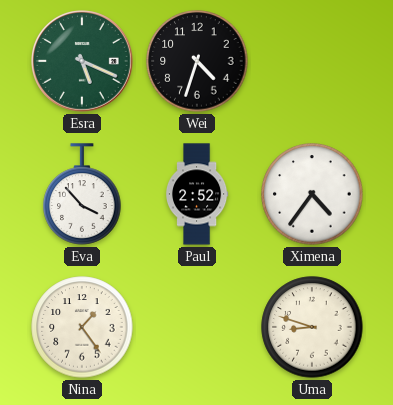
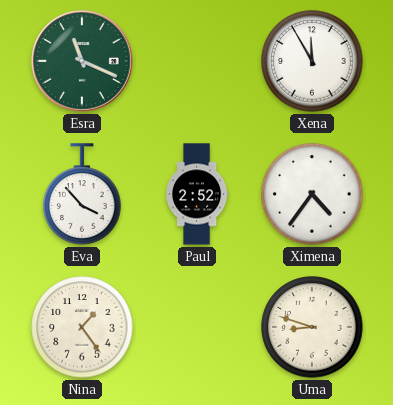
Esra: 5:19 -> 11:19
Wei: 4:33 -> none
Xena: none -> 11:55
